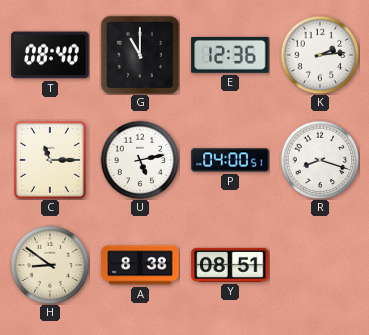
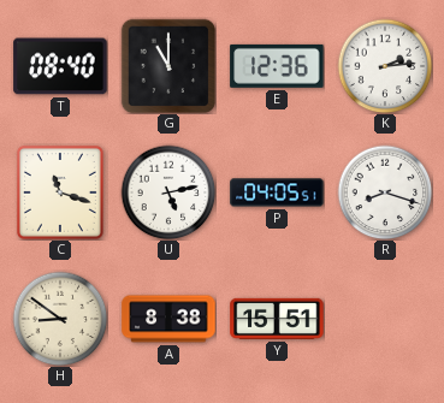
C: 11:15 -> 11:18
P: 04:00 -> 04:05
Y: 08:51 -> 15:51
